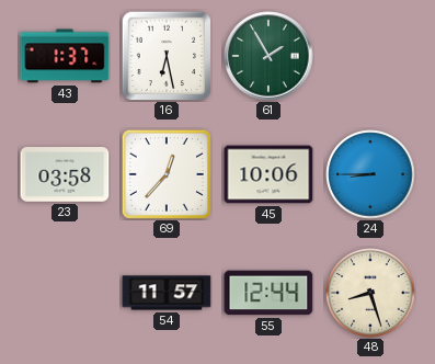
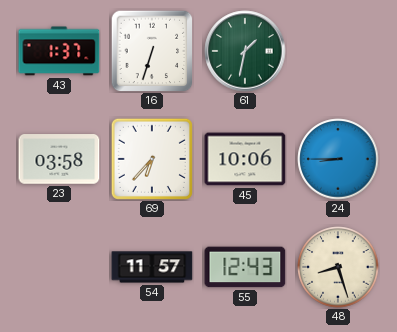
16: 6:28 -> 6:33
61: 1:55 -> 1:32
69: 12:37 -> 6:37
55: 12:44 -> 12:43
